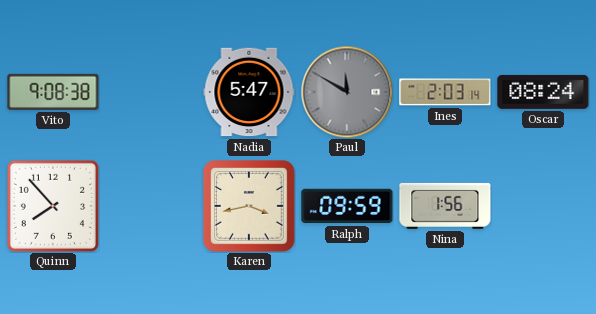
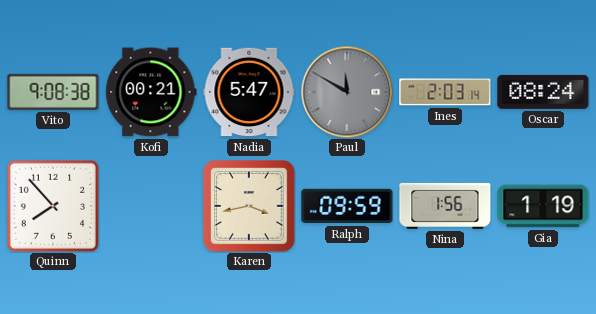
Kofi: none -> 00:21
Gia: none -> 1:19
